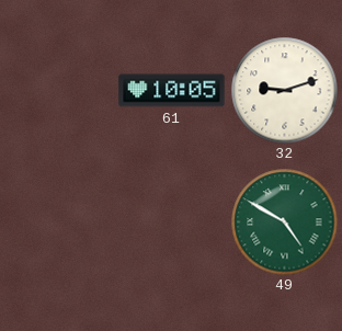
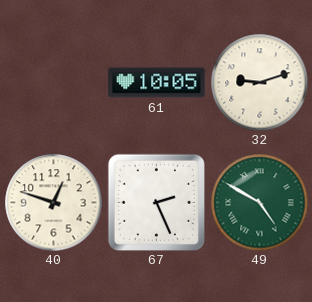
40: none -> 12:48
67: none -> 2:26
